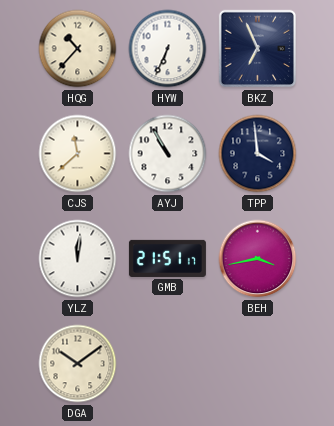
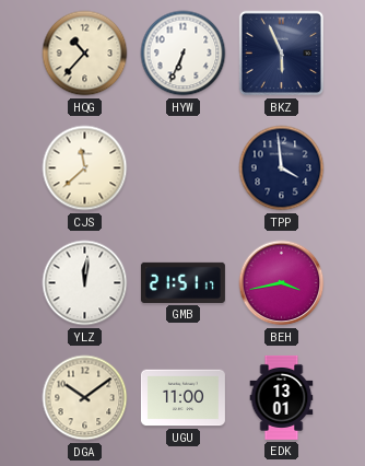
BKZ: 6:56 -> 5:56
AYJ: 10:55 -> none
UGU: none -> 11:00
EDK: none -> 13:01
